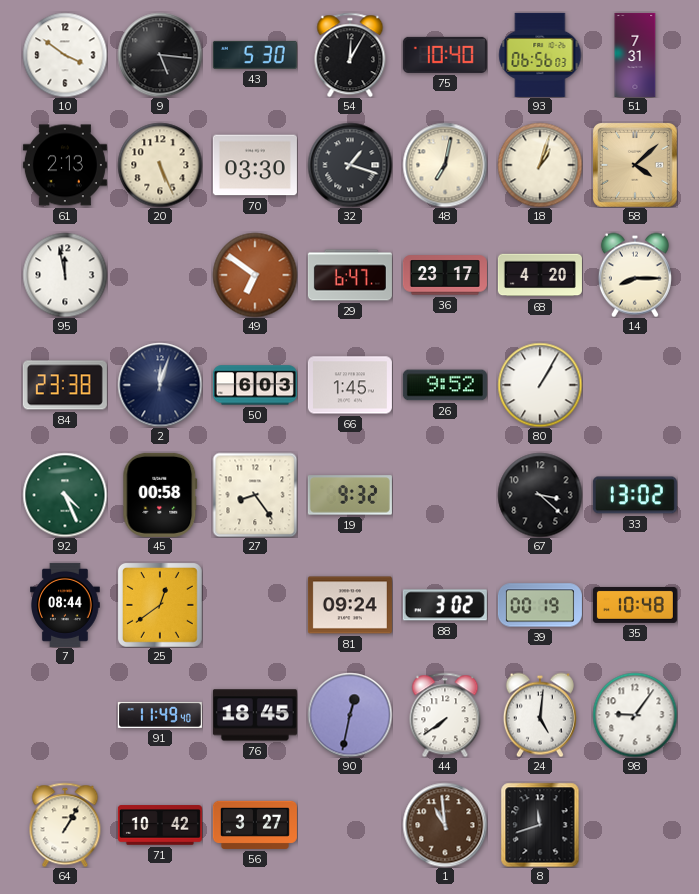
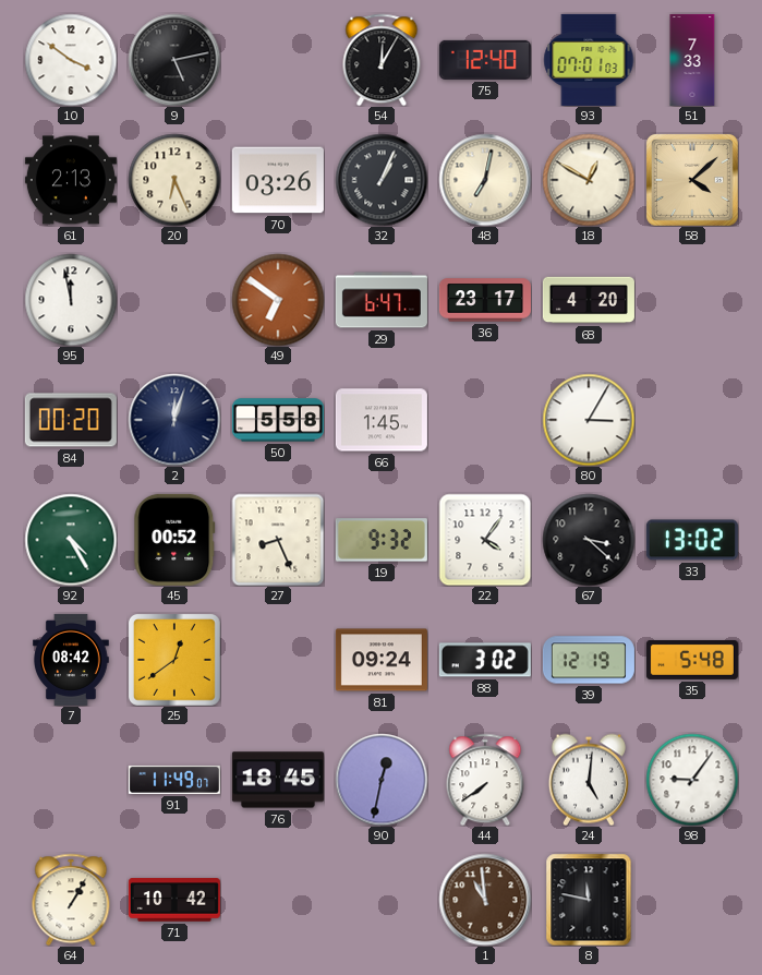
9: 5:16 -> 5:13
43: 5:30 -> none
75: 10:40 -> 12:40
93: 06:56 -> 07:01
51: 7:31 -> 7:33
20: 5:26 -> 6:26
70: 03:30 -> 03:26
32: 1:18 -> 1:04
18: 1:03 -> 12:50
14: 8:15 -> none
84: 23:38 -> 00:20
50: 6:03 -> 5:58
26: 9:52 -> none
80: 1:05 -> 3:05
92: 4:26 -> 4:25
45: 00:58 -> 00:52
27: 8:24 -> 8:26
22: none -> 4:06
7: 08:44 -> 08:42
39: 00:19 -> 12:19
35: 10:48 -> 5:48
91: 11:49:40 -> 11:49:07
56: 3:27 -> none
8: 11:42 -> 11:47
